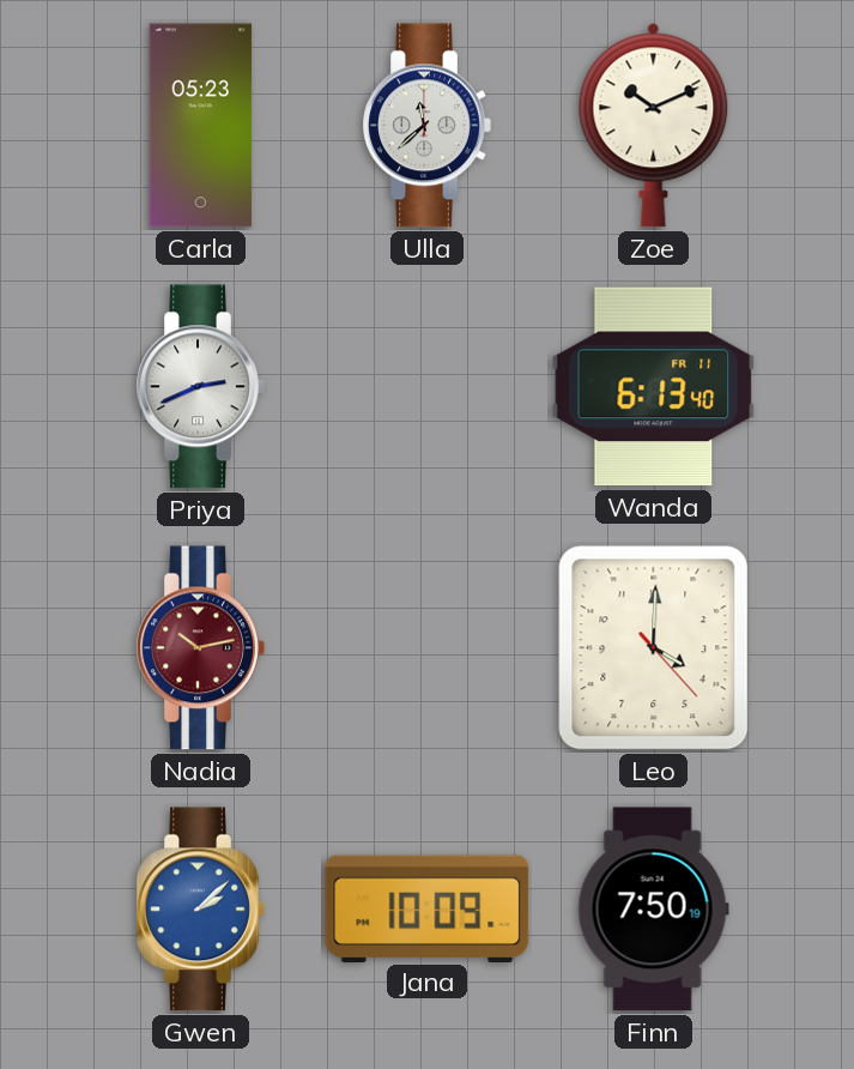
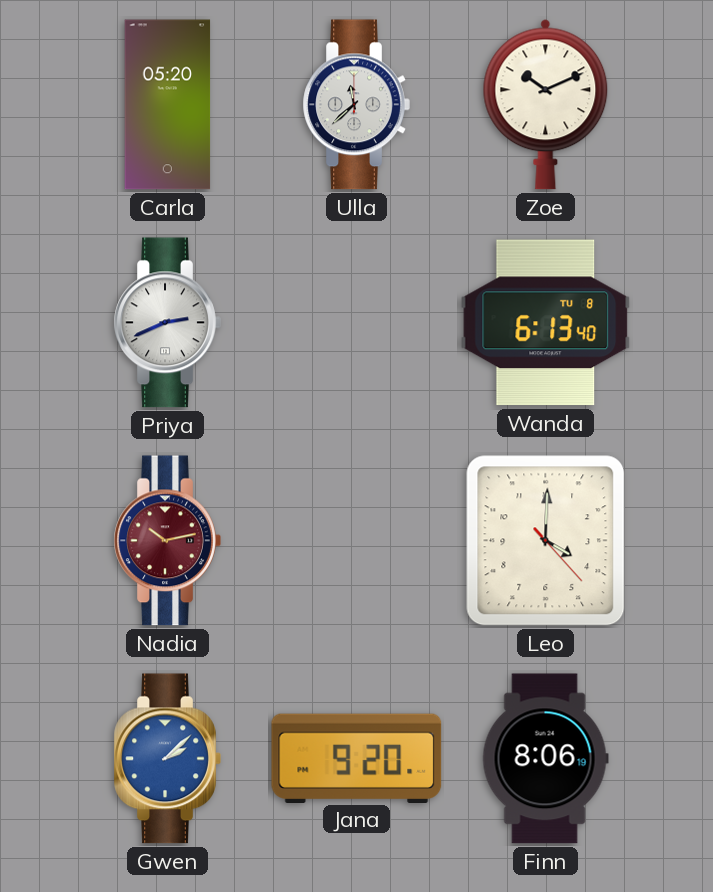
Carla: 05:23 -> 05:20
Wanda date: FR 11 -> TU 8
Jana: 10:09 -> 9:20
Finn: 7:50 -> 8:06
